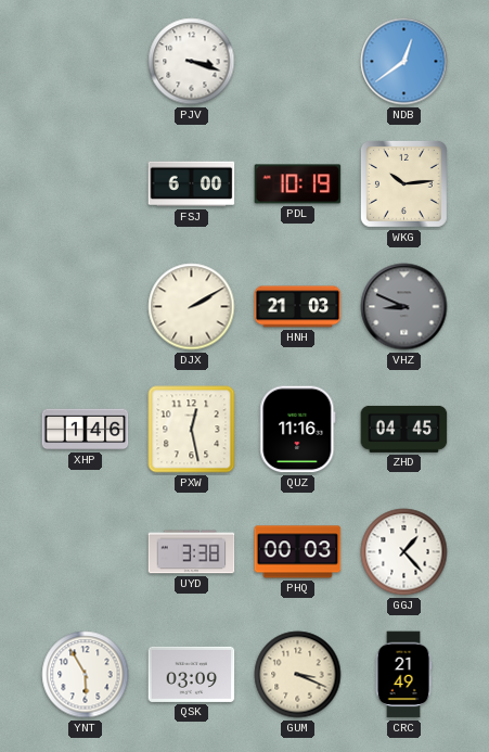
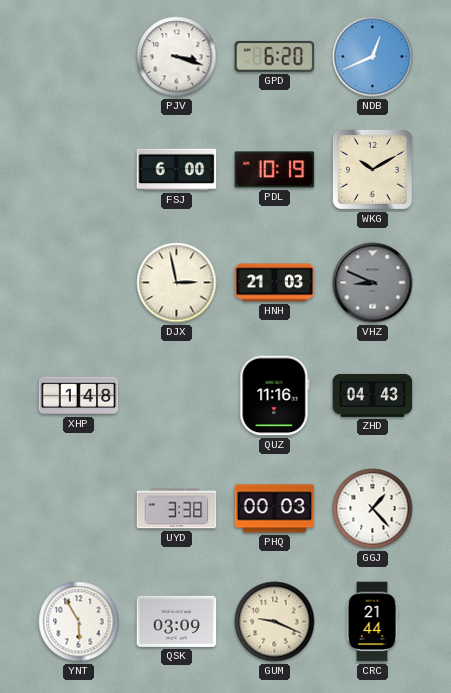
GPD: none -> 6:20
NDB: 12:39 -> 12:41
WKG: 10:14 -> 10:10
DJX: 2:10 -> 2:58
XHP: 1:46 -> 1:48
PXW: 12:28 -> none
ZHD: 04:45 -> 04:43
GUM: 3:19 -> 9:19
CRC: 21:49 -> 21:44
